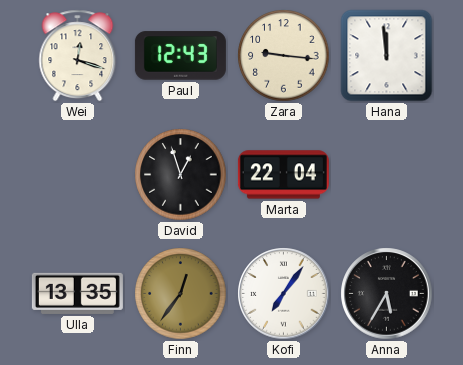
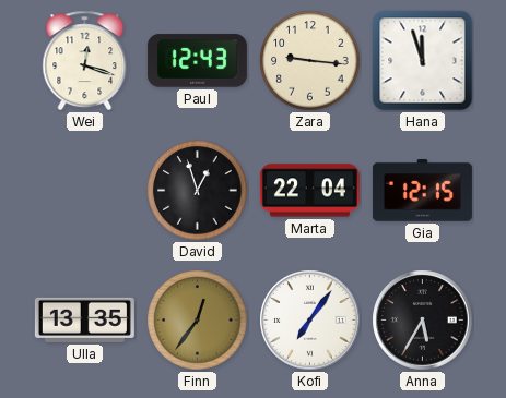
Hana: 11:59 -> 11:57
Gia: none -> 12:15
